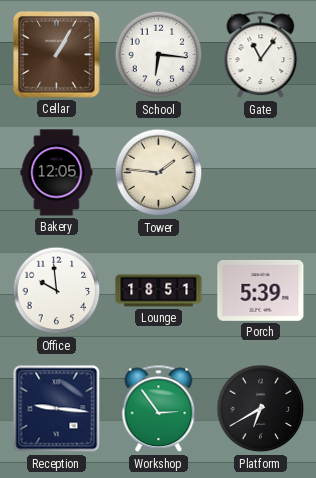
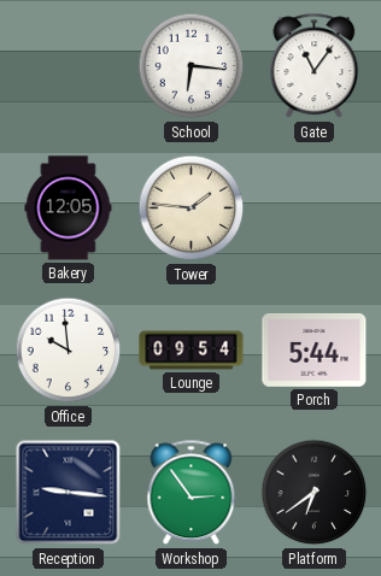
Cellar: 1:05 -> none
Lounge: 18:51 -> 09:54
Porch: 5:39 -> 5:44
Platform: 6:40 -> 6:39
